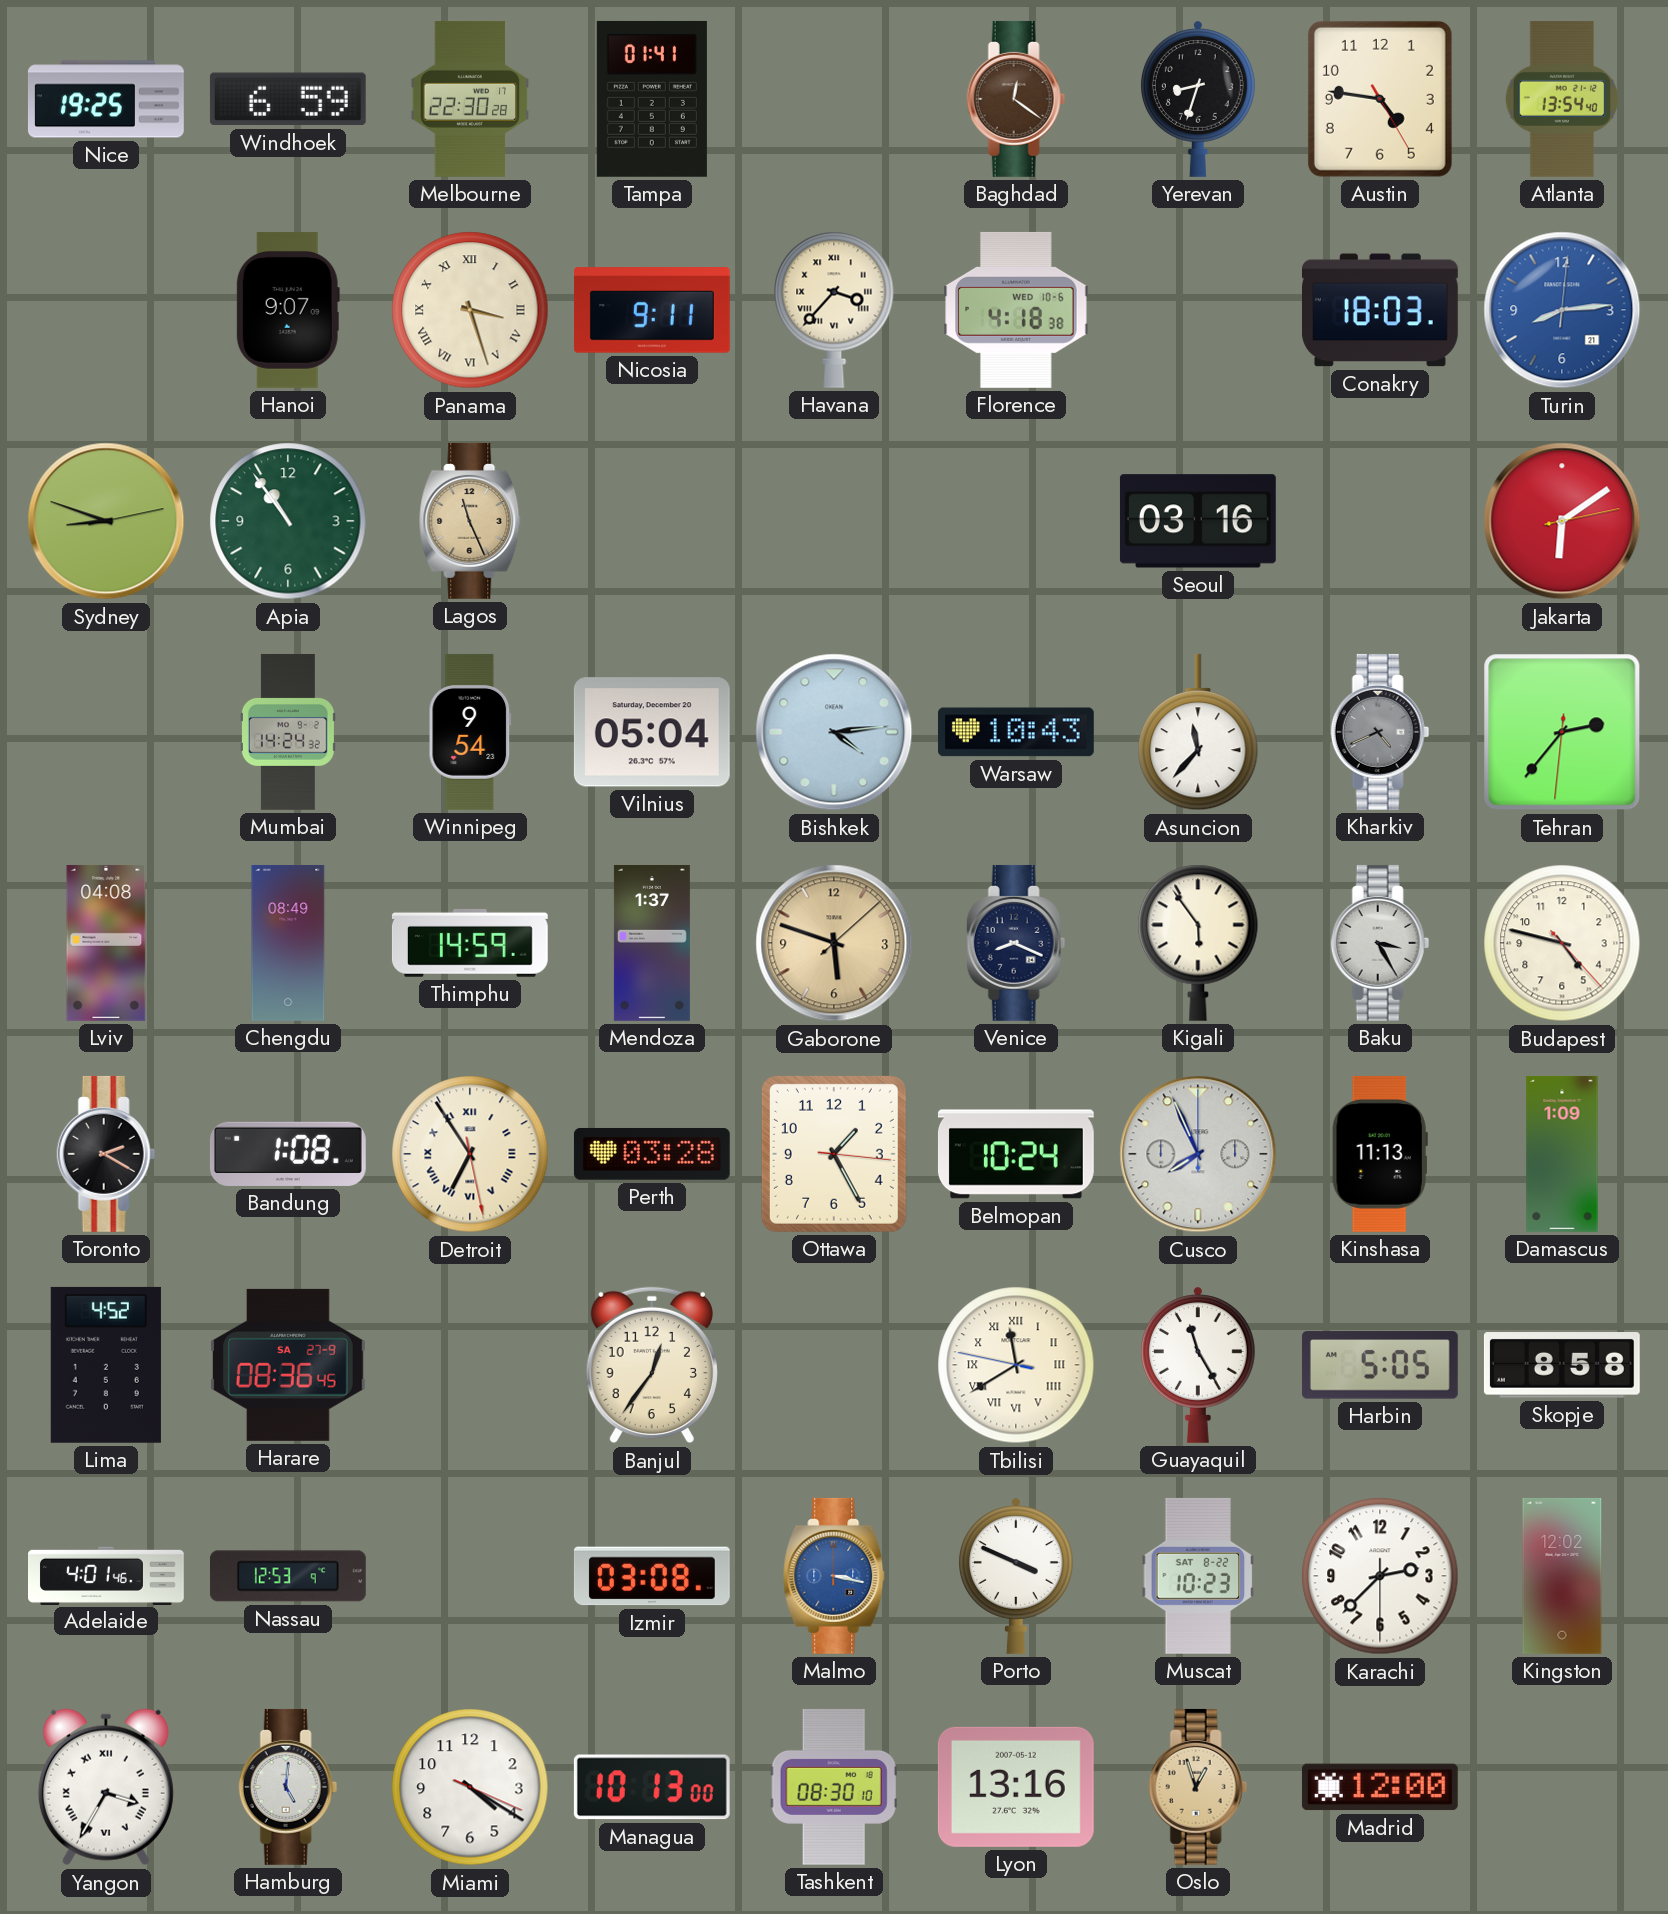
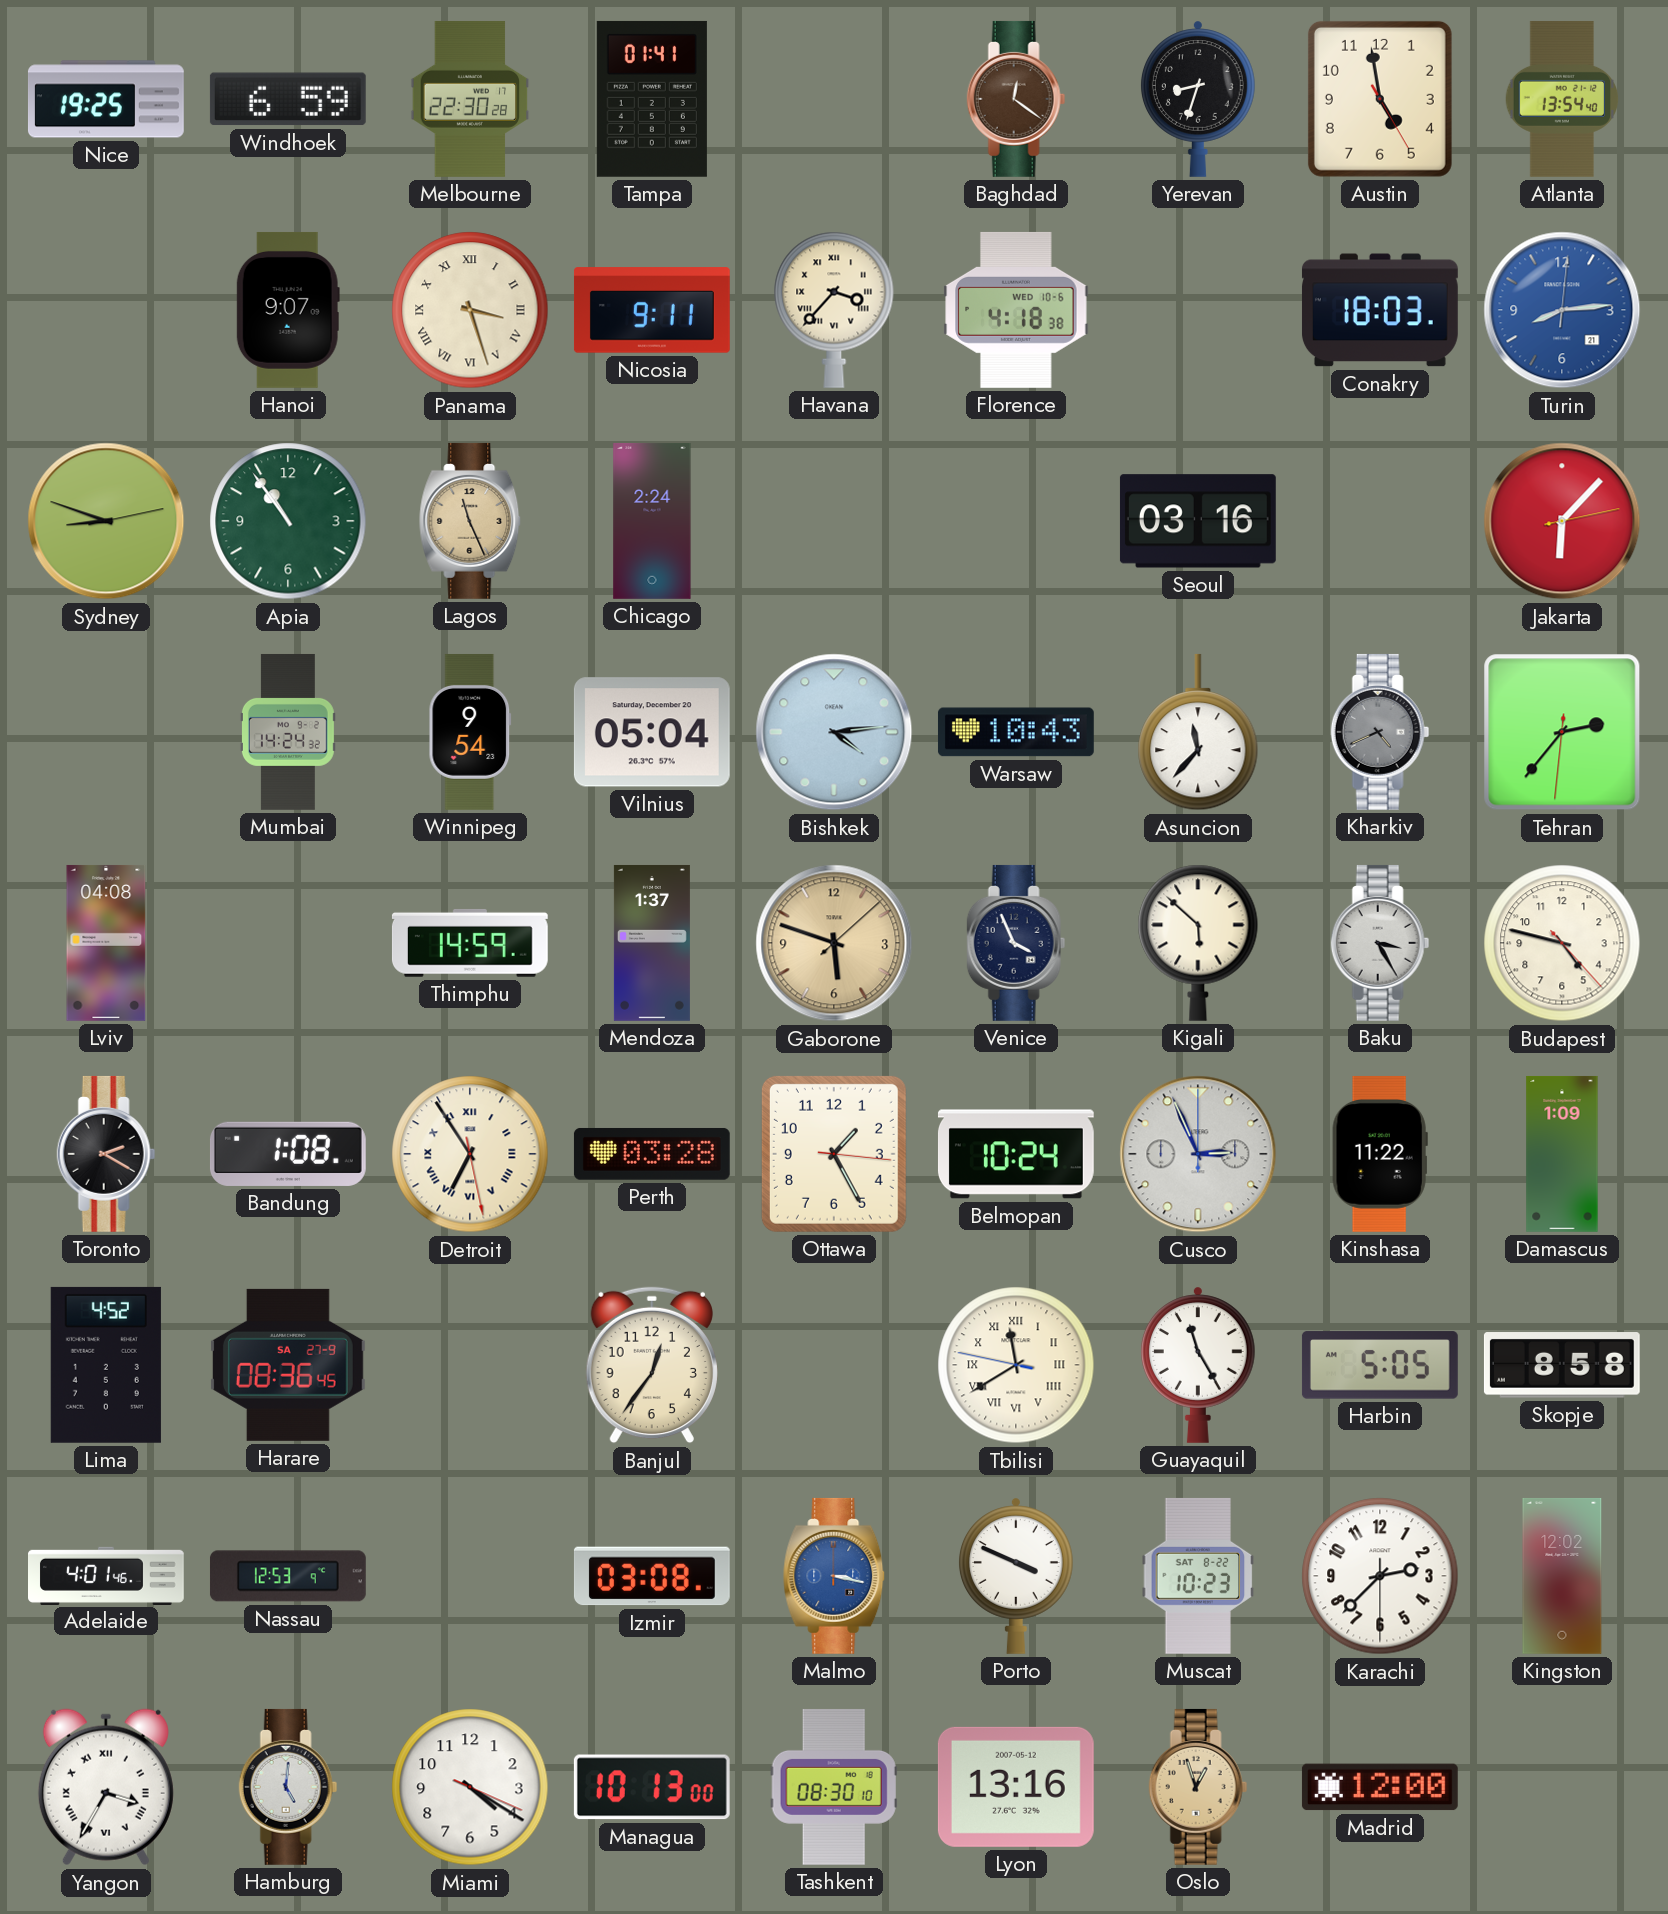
Austin: 4:46 -> 4:58
Chicago: none -> 2:24
Jakarta: 6:09 -> 6:07
Chengdu: 08:49 -> none
Venice: 8:19 -> 3:56
Kigali: 5:54 -> 5:52
Cusco: 7:56 -> 2:56
Kinshasa: 11:13 -> 11:22
